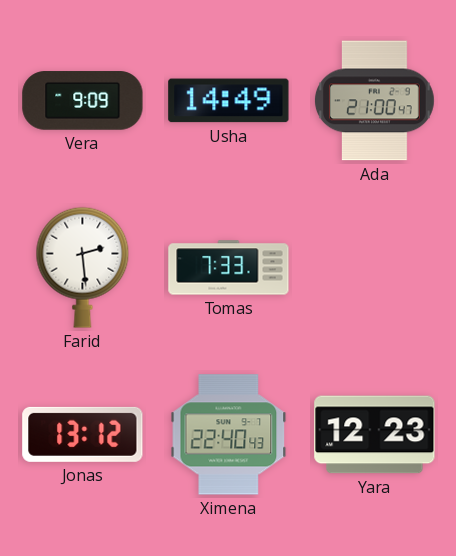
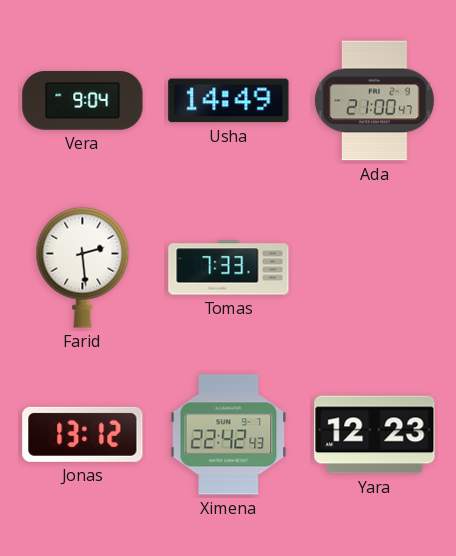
Vera: 9:09 -> 9:04
Ximena: 22:40 -> 22:42
